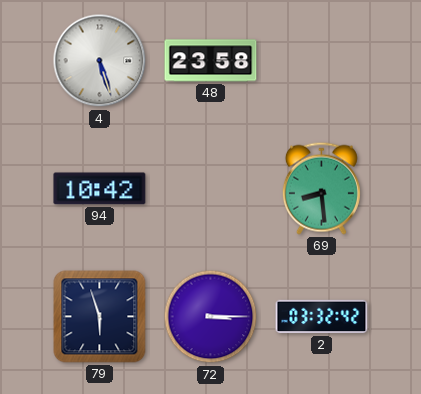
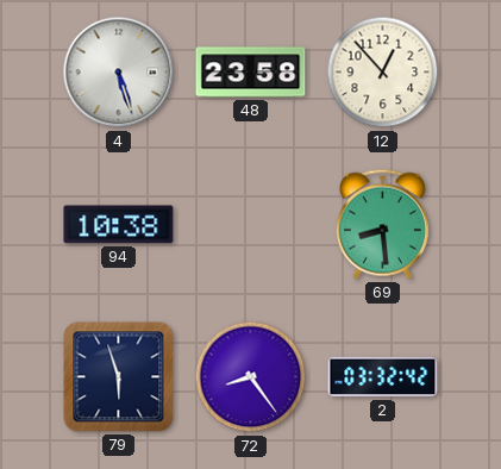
12: none -> 12:53
94: 10:42 -> 10:38
72: 3:15 -> 8:24
